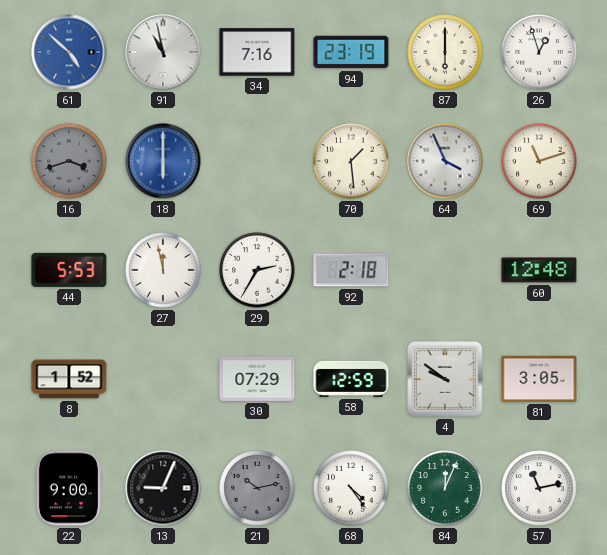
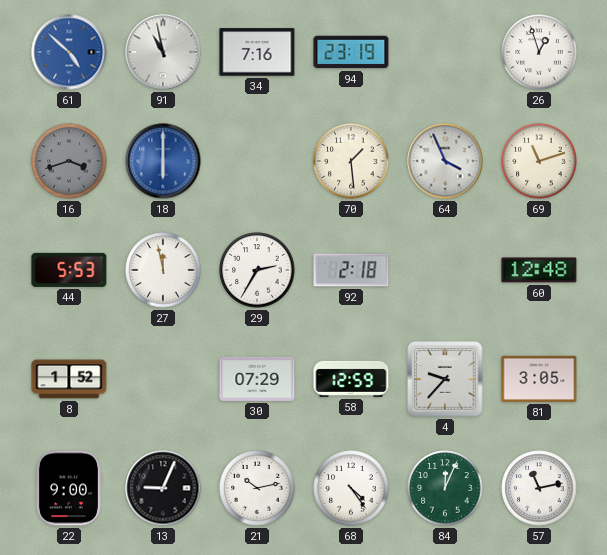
87: 6:00 -> none
4: 9:51 -> 9:37
21 dial: grey -> white
